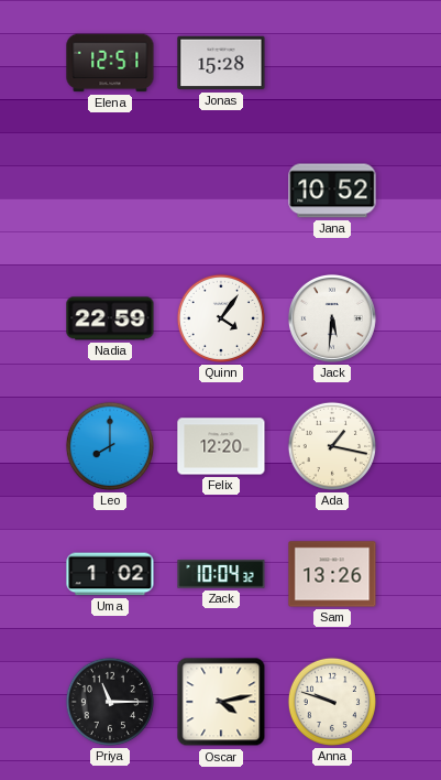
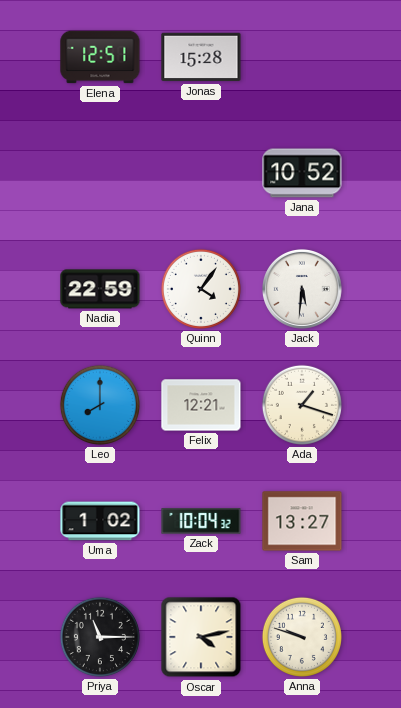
Felix: 12:20 -> 12:21
Ada: 1:17 -> 1:18
Sam: 13:26 -> 13:27
